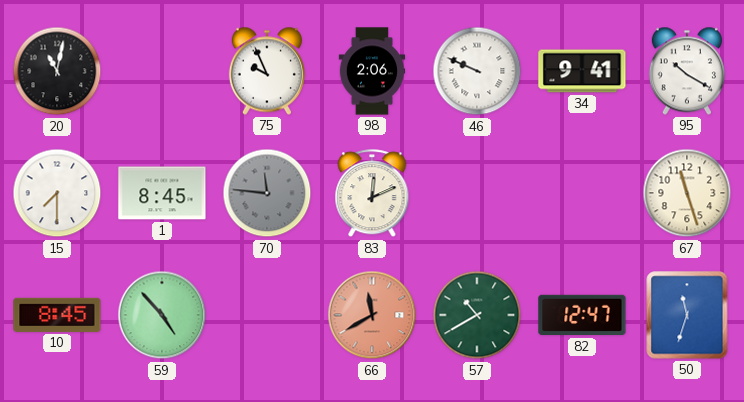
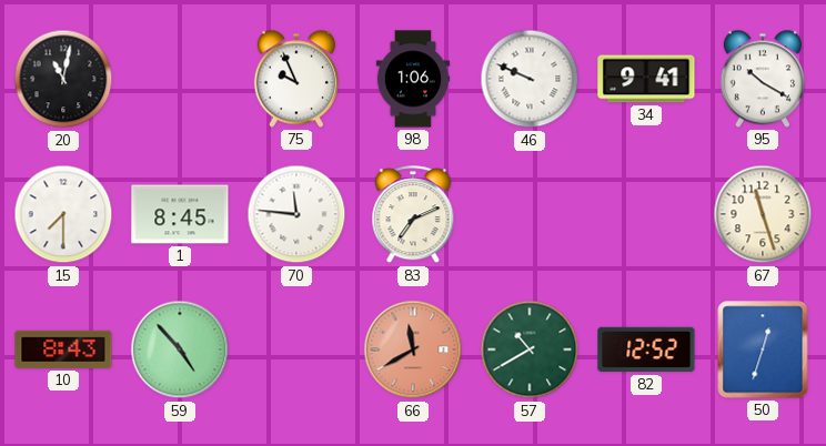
98: 2:06 -> 1:06
70 dial: grey -> white
83: 12:11 -> 7:11
10: 8:45 -> 8:43
82: 12:47 -> 12:52
50: 11:33 -> 12:33
